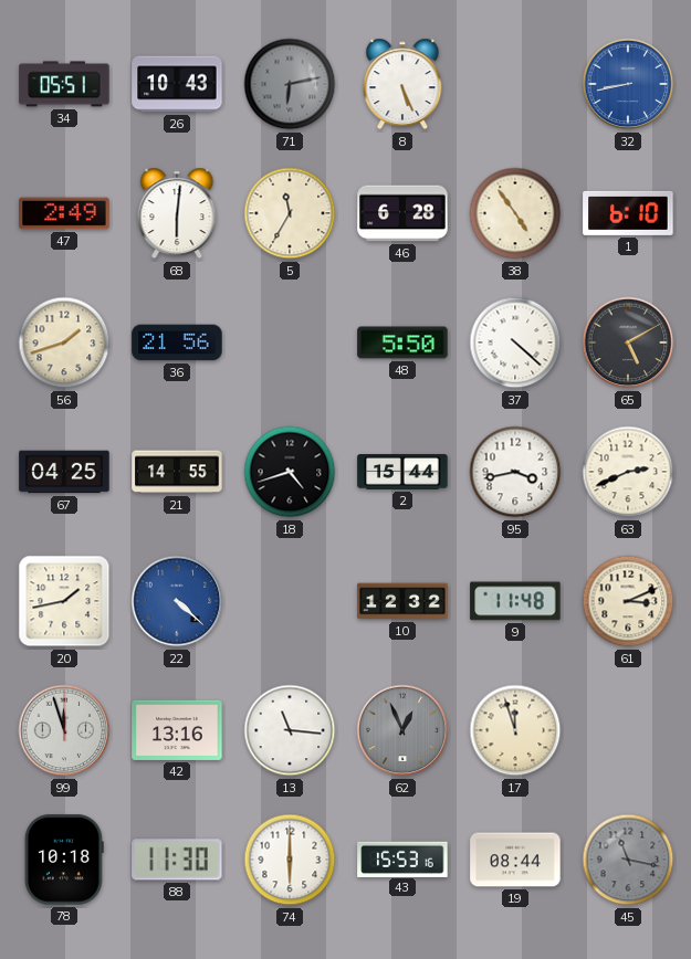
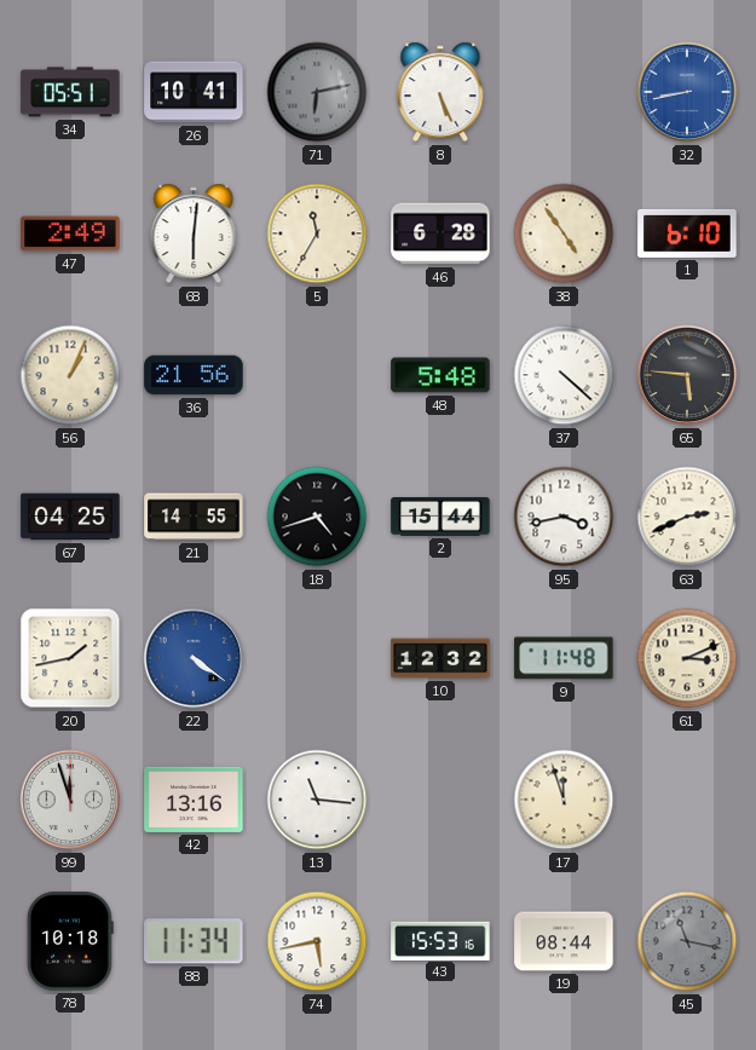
26: 10:43 -> 10:41
56: 1:42 -> 1:04
48: 5:50 -> 5:48
65: 5:10 -> 5:46
22: 4:22 -> 4:21
62: 12:56 -> none
88: 11:30 -> 11:34
74: 6:00 -> 5:43
